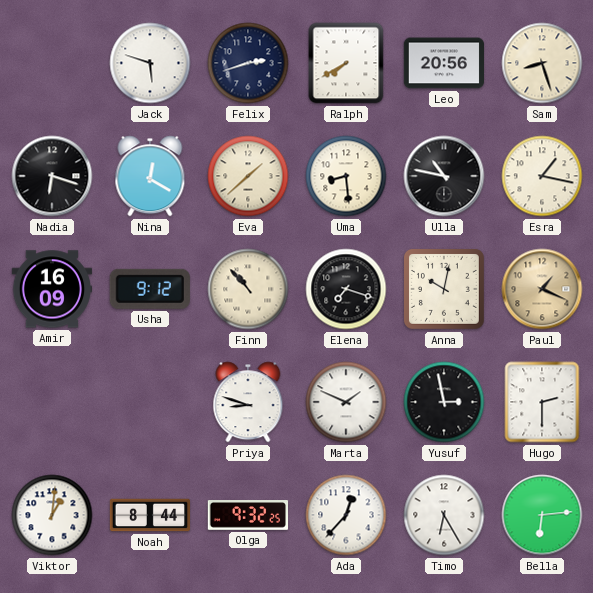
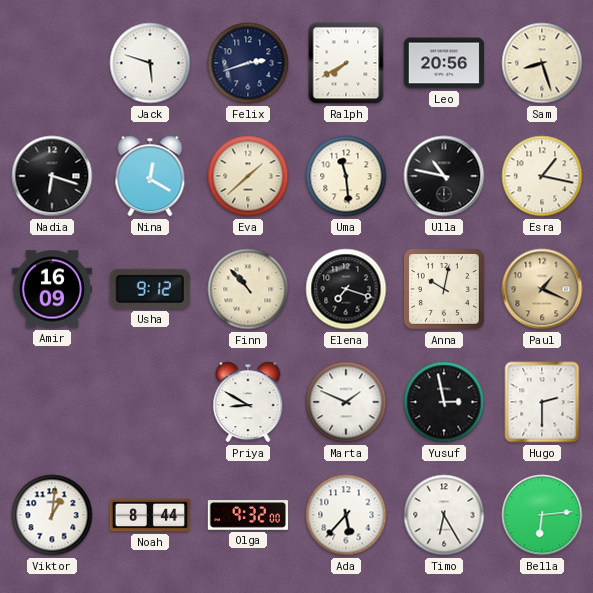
Uma: 8:29 -> 11:29
Priya: 8:48 -> 8:50
Olga: 9:32:25 -> 9:32:00
Ada: 12:37 -> 5:37
